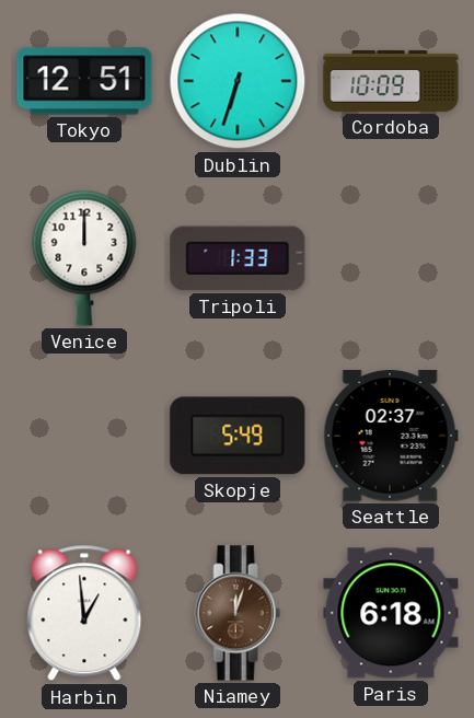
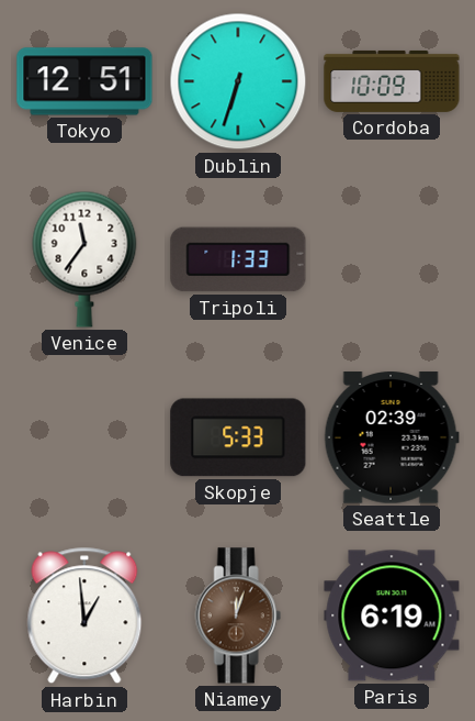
Venice: 12:00 -> 11:36
Skopje: 5:49 -> 5:33
Seattle: 02:37 -> 02:39
Paris: 6:18 -> 6:19
